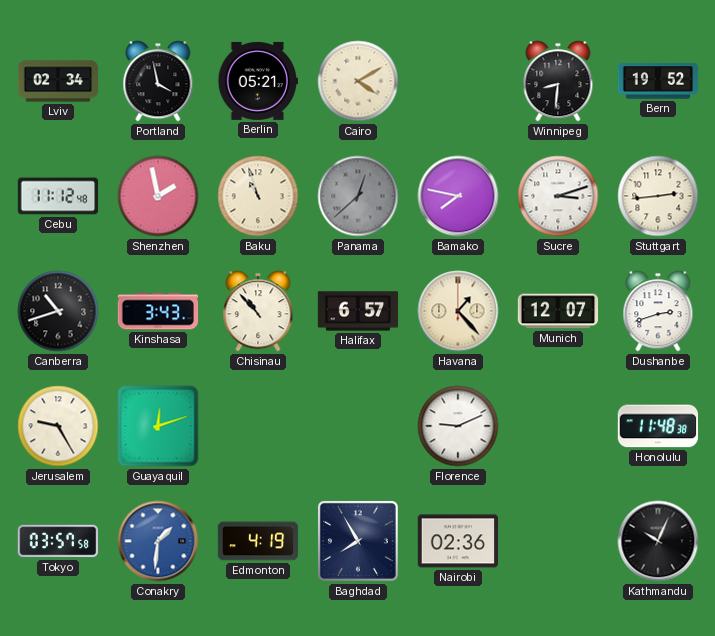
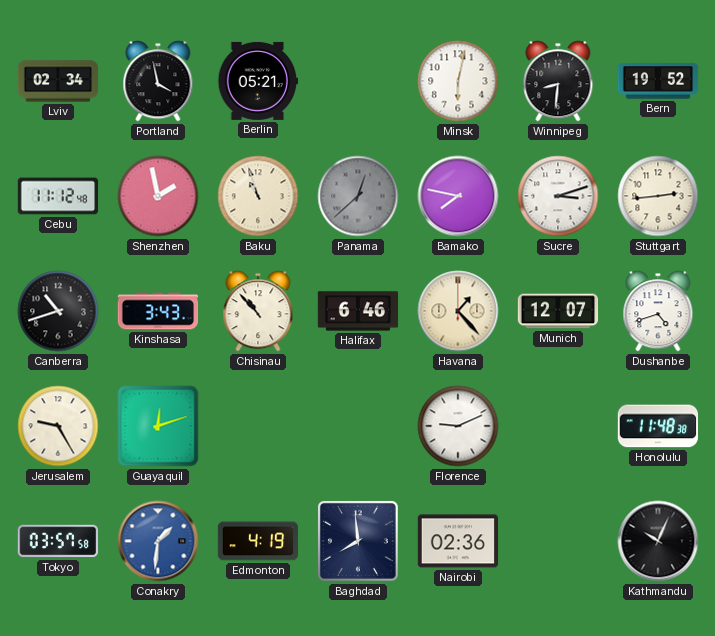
Cairo: 4:10 -> none
Minsk: none -> 6:02
Halifax: 6:57 -> 6:46
Dushanbe: 2:42 -> 4:42
Baghdad: 7:55 -> 7:59
